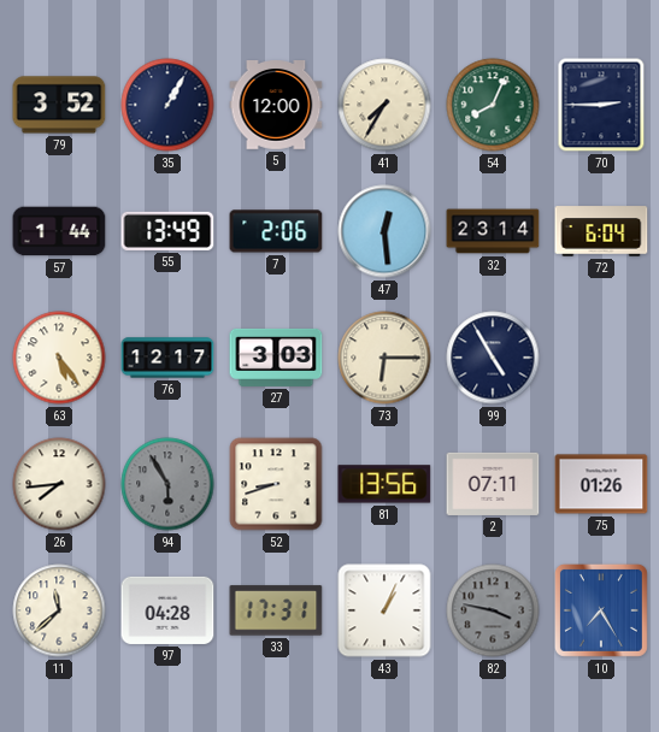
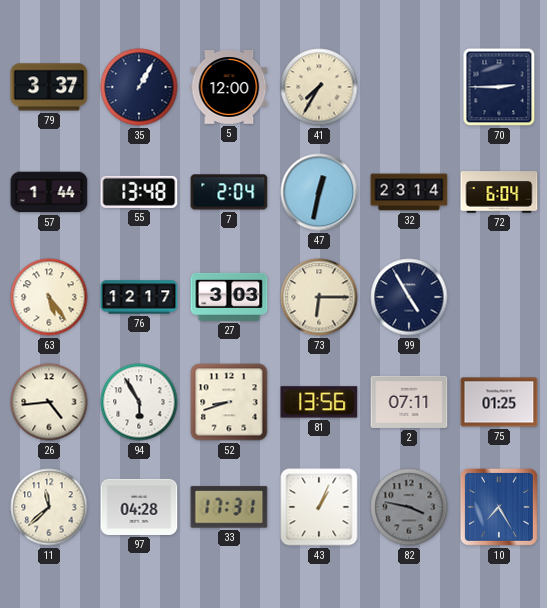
79: 3:52 -> 3:37
54: 8:04 -> none
55: 13:49 -> 13:48
7: 2:06 -> 2:04
47: 12:29 -> 12:32
26: 7:44 -> 4:44
94 dial: grey -> white
75: 01:26 -> 01:25
